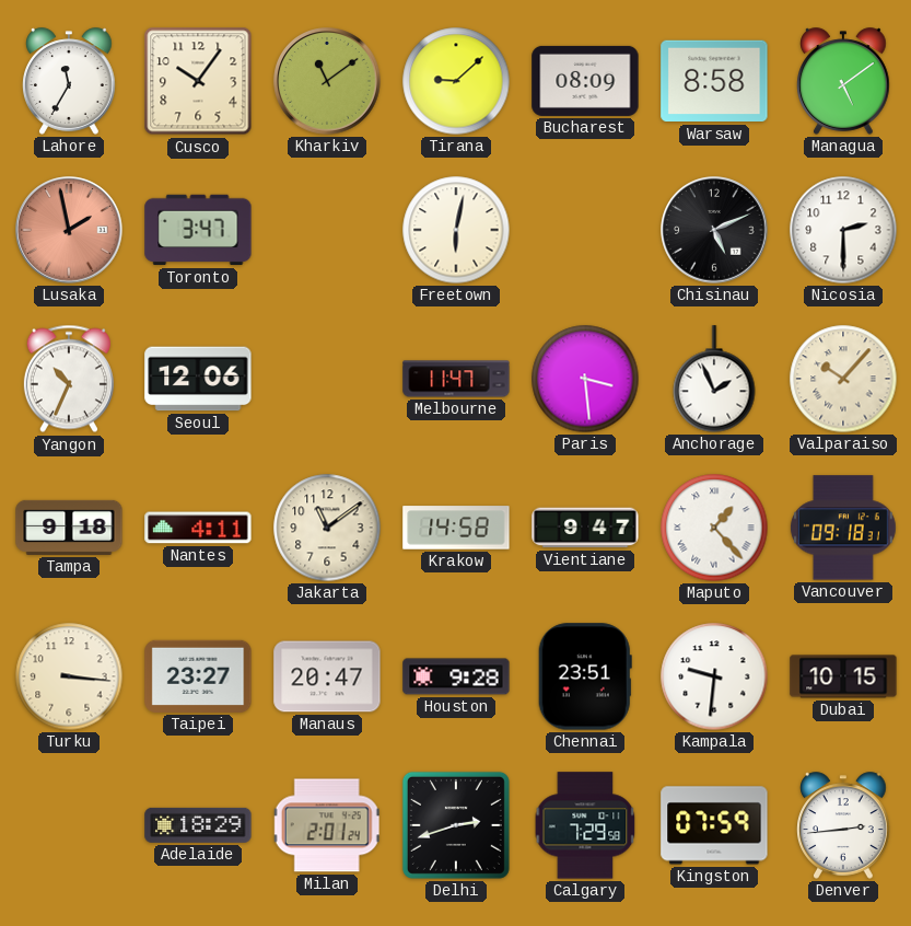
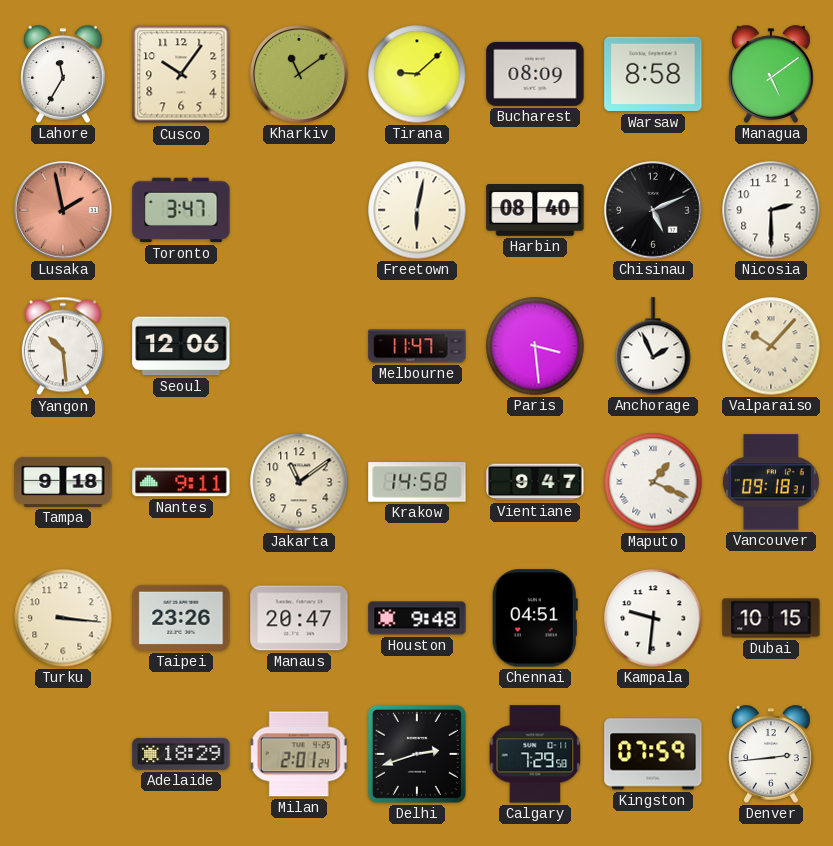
Harbin: none -> 08:40
Yangon: 10:34 -> 10:29
Nantes: 4:11 -> 9:11
Maputo: 1:23 -> 1:19
Taipei: 23:27 -> 23:26
Houston: 9:28 -> 9:48
Chennai: 23:51 -> 04:51
